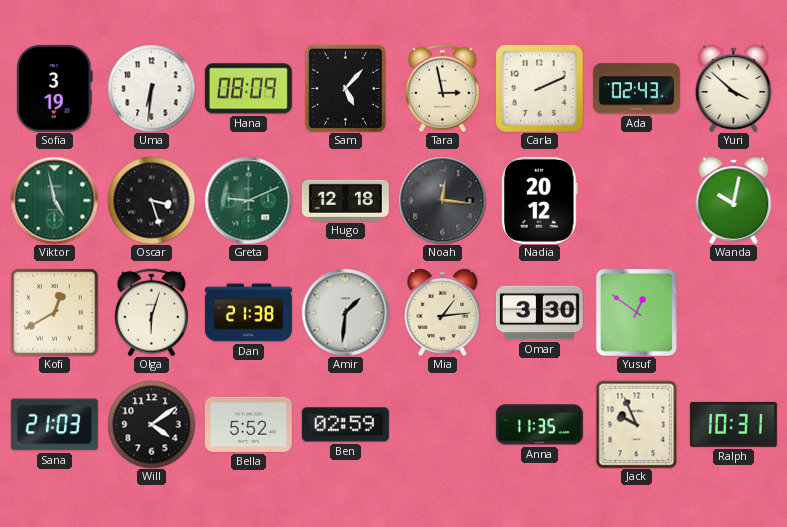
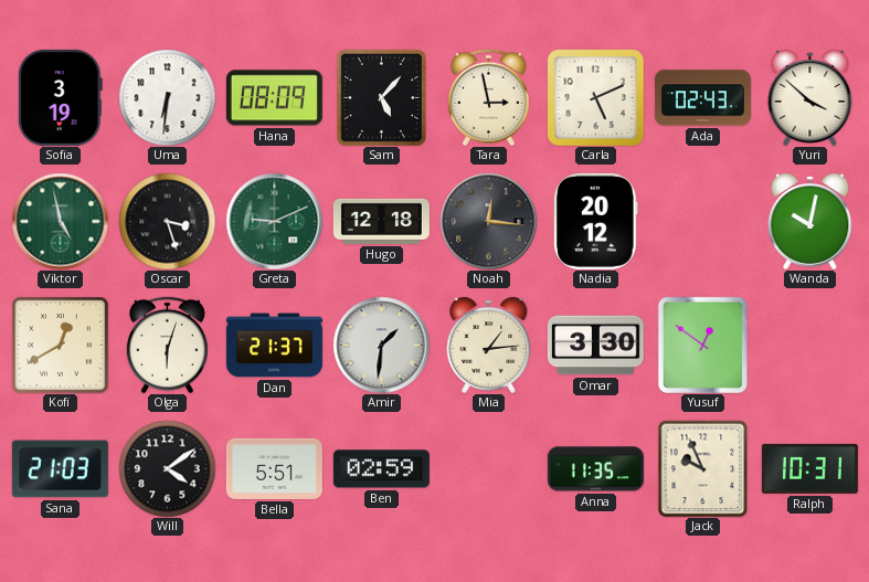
Carla: 2:11 -> 5:11
Dan: 21:38 -> 21:37
Bella: 5:52 -> 5:51
